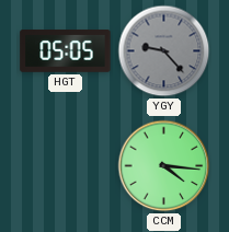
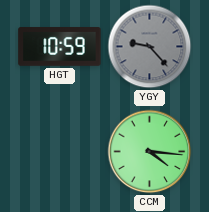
HGT: 05:05 -> 10:59
